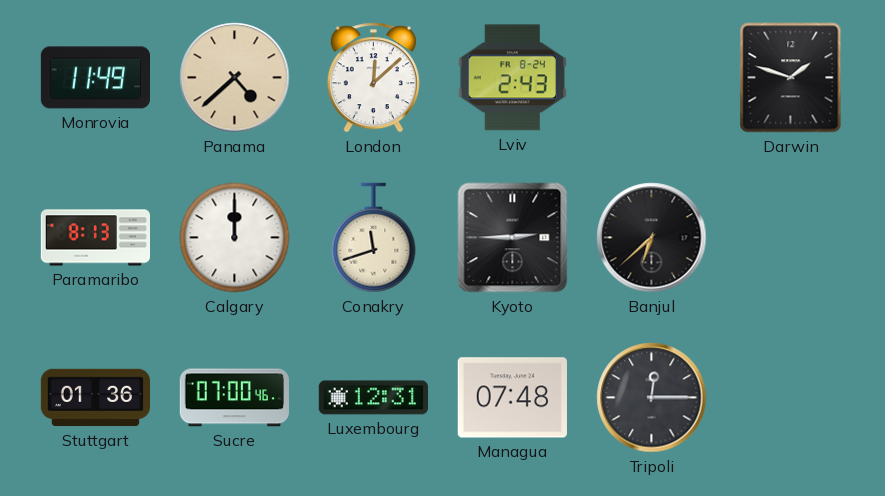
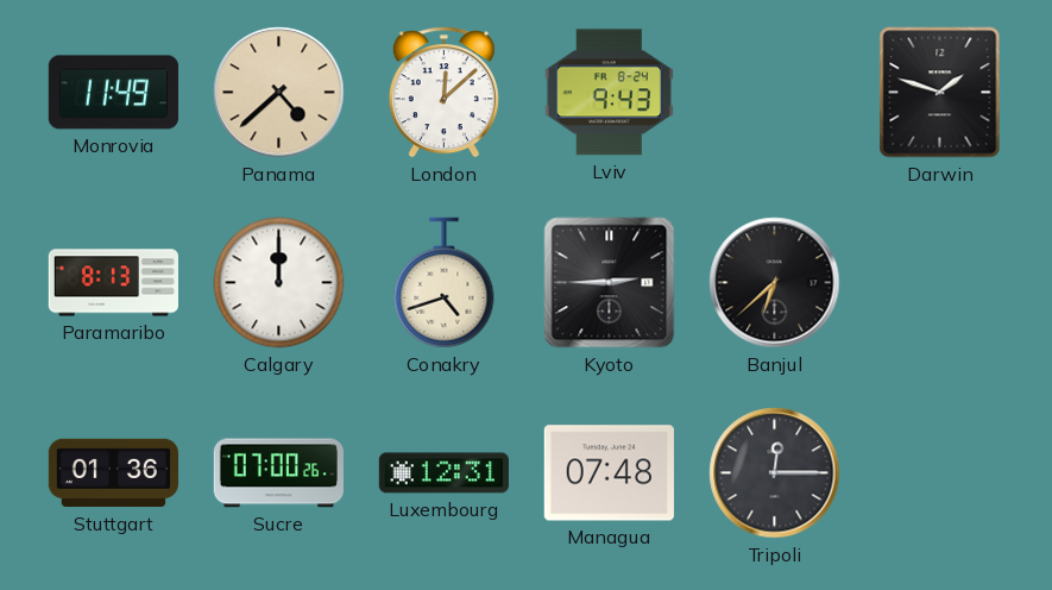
Lviv: 2:43 -> 9:43
Conakry: 11:42 -> 4:42
Sucre: 07:00:46 -> 07:00:26
